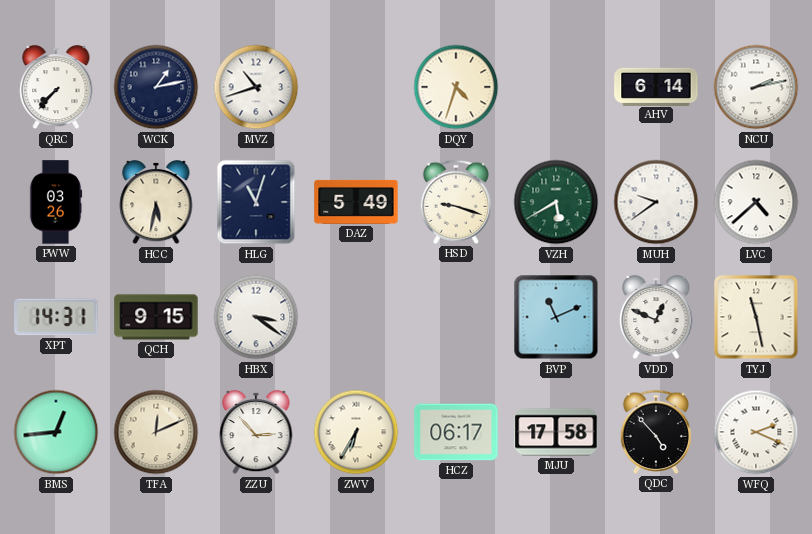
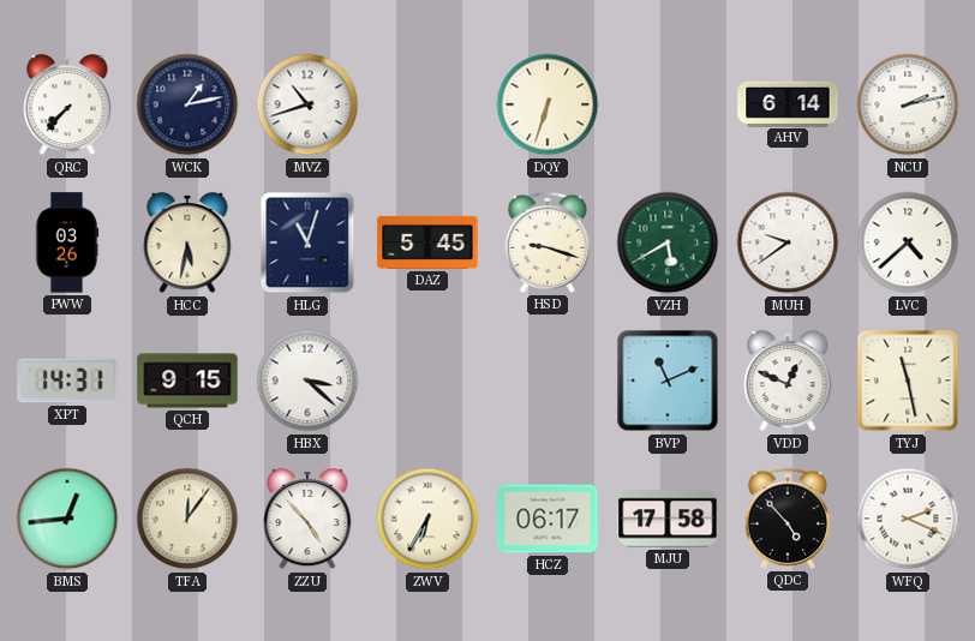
DQY: 4:33 -> 6:33
DAZ: 5:49 -> 5:45
HBX: 3:21 -> 3:22
TFA: 12:11 -> 12:06
ZZU: 2:53 -> 4:53
